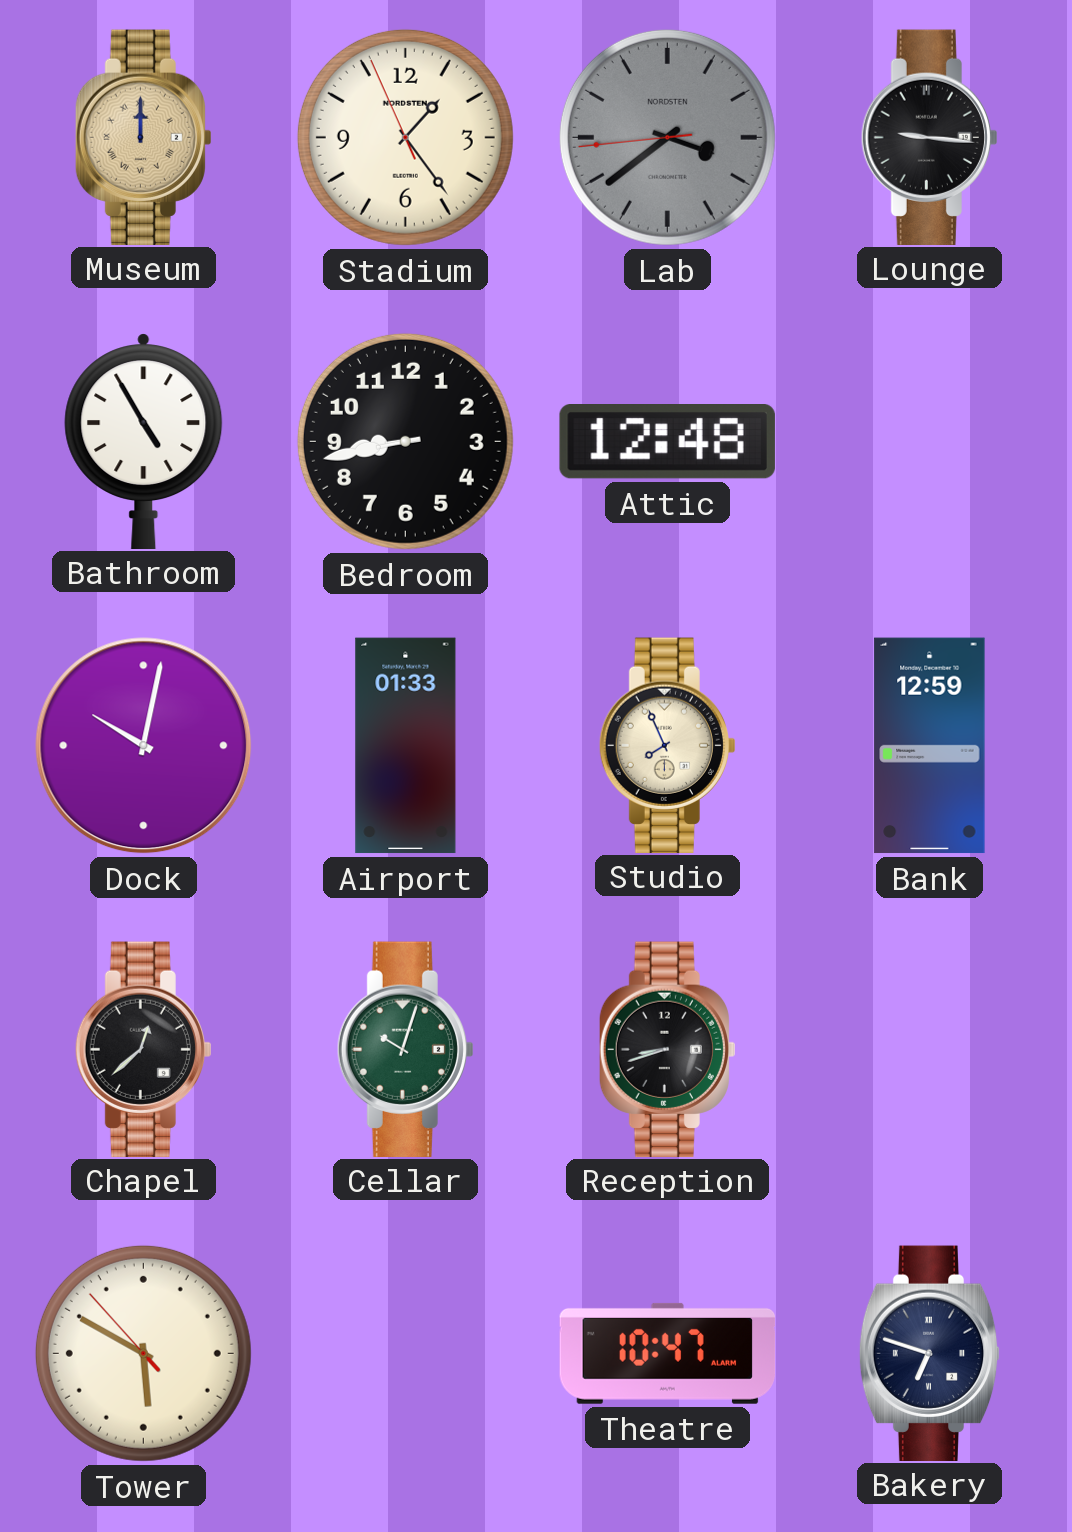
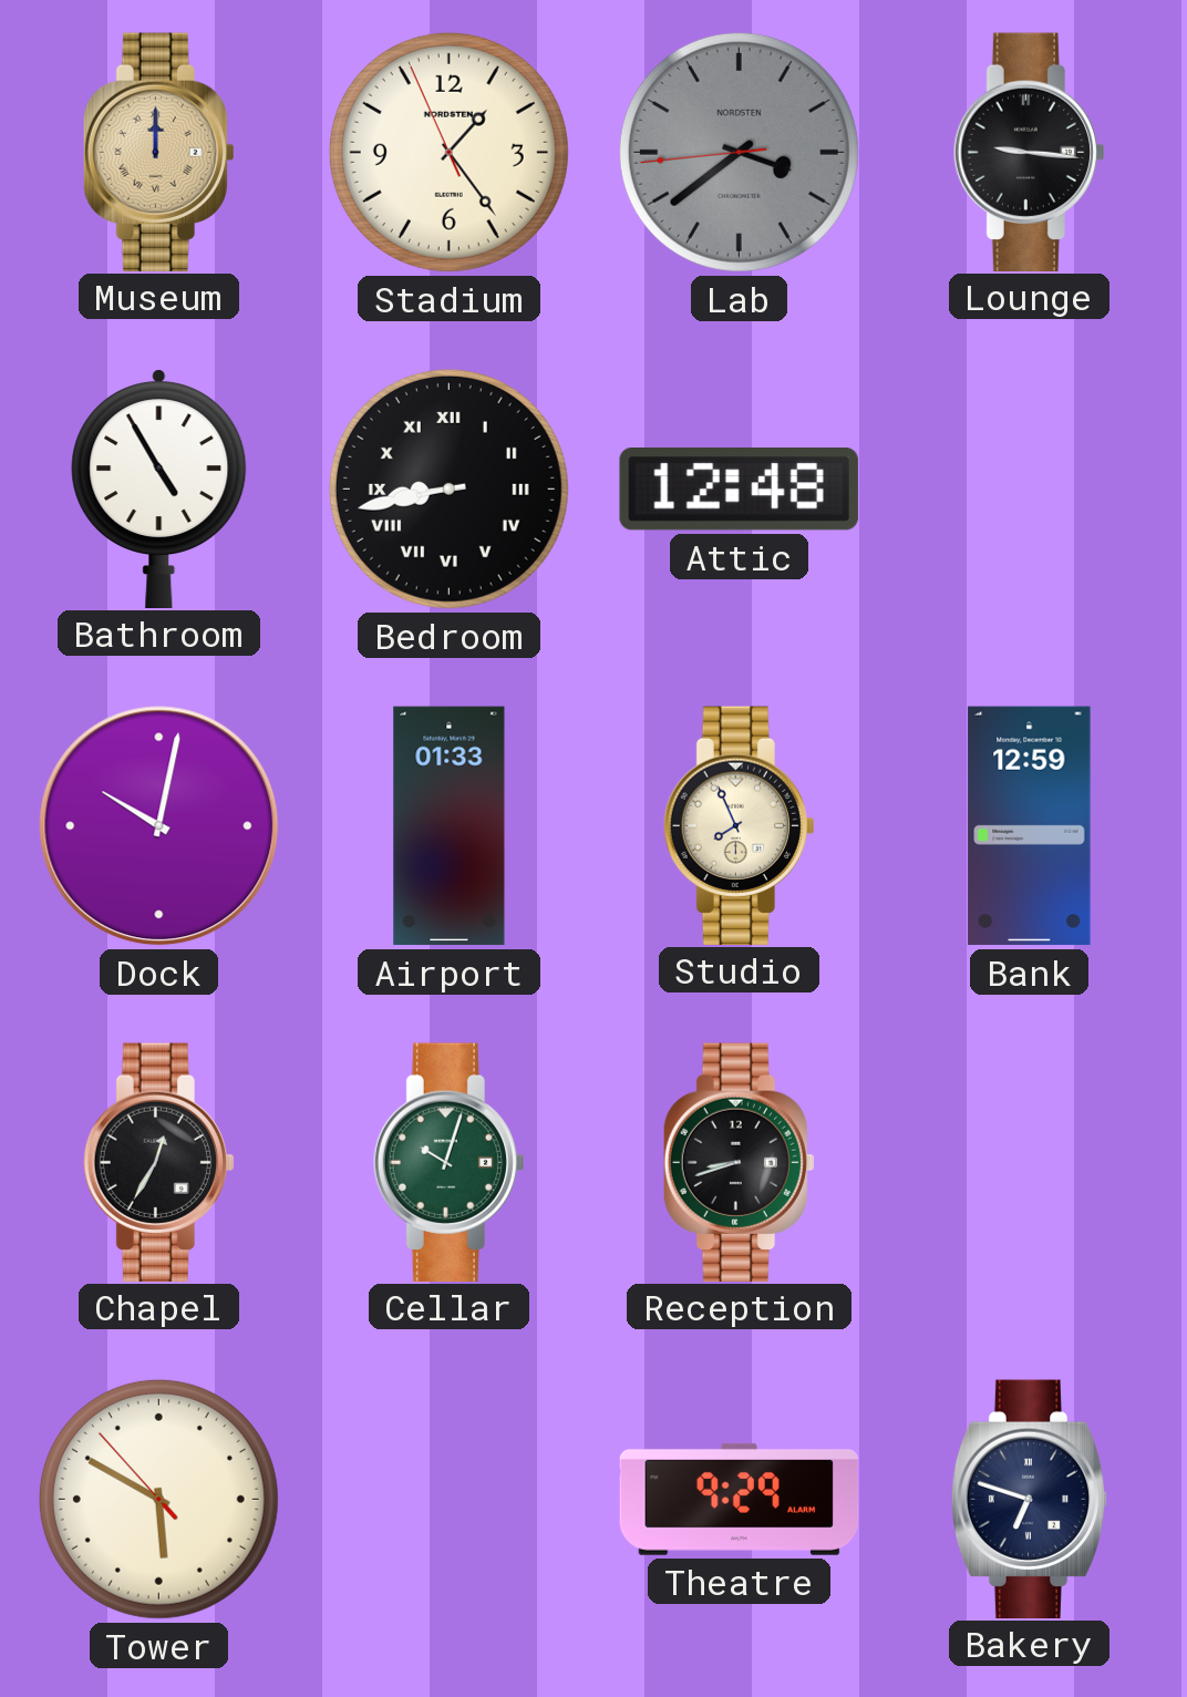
Bedroom numerals: Arabic -> Roman
Chapel: 12:38 -> 12:35
Theatre: 10:47 -> 9:29
